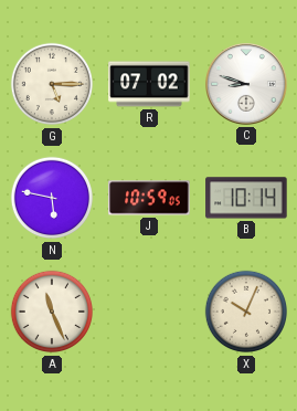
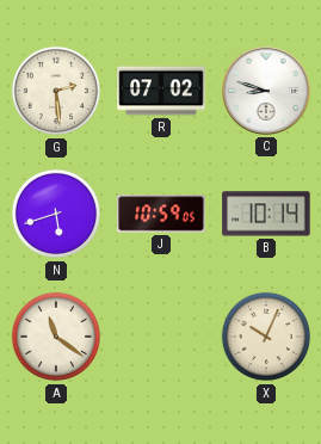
G: 5:15 -> 2:29
N: 5:47 -> 5:42
A: 11:26 -> 11:21
